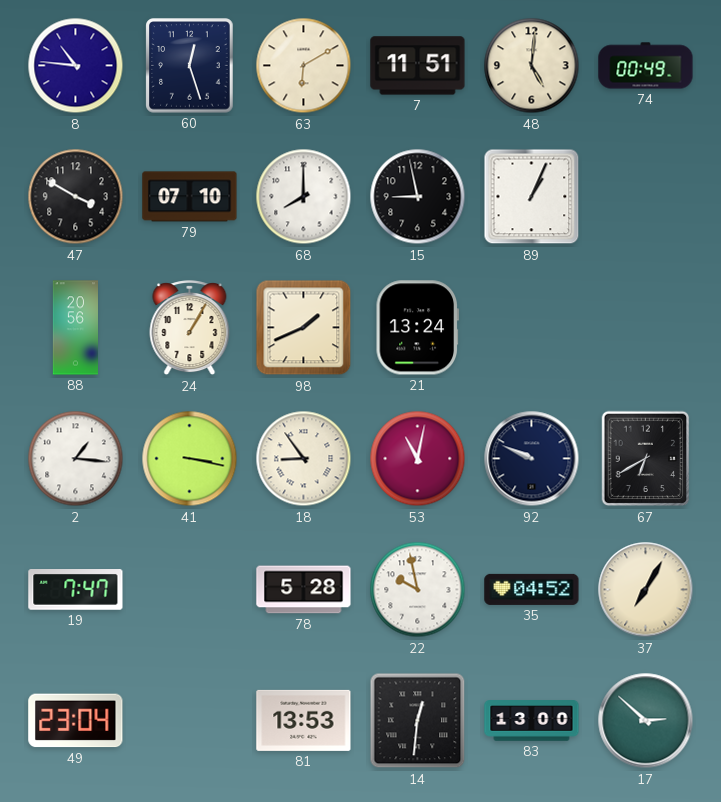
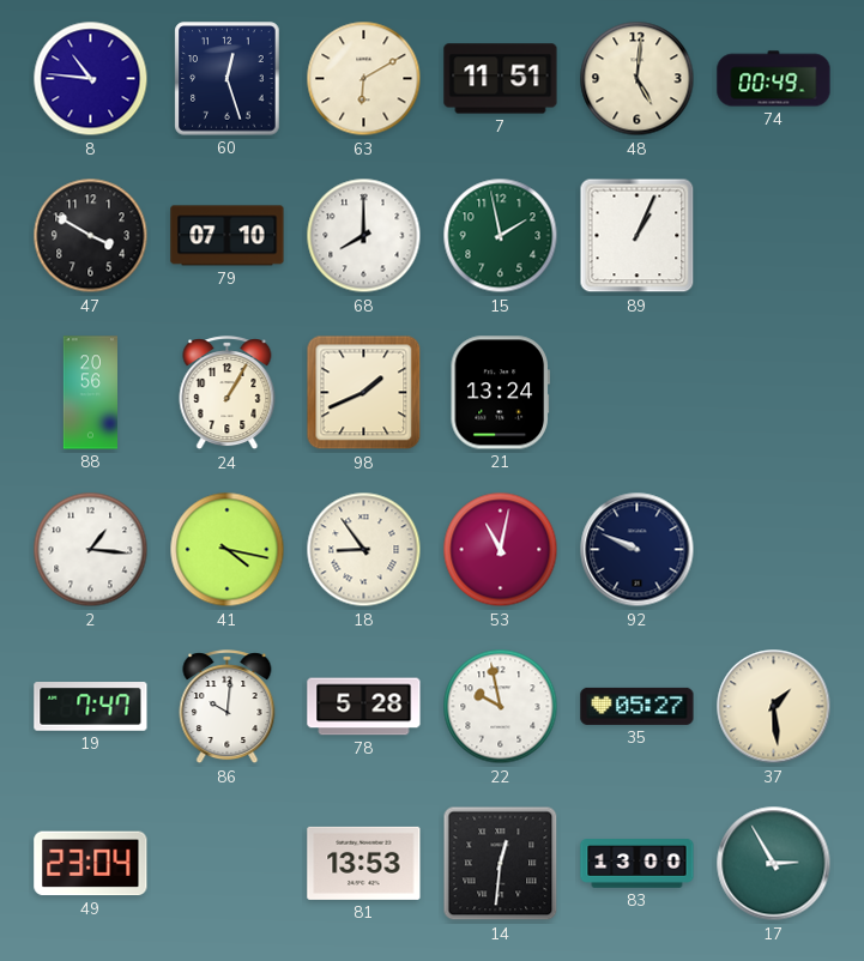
15: 8:58 -> 1:58
15 dial: black -> green
41: 3:17 -> 4:17
67: 6:40 -> none
86: none -> 10:01
35: 04:52 -> 05:27
37: 7:05 -> 1:29
17: 2:52 -> 2:55
